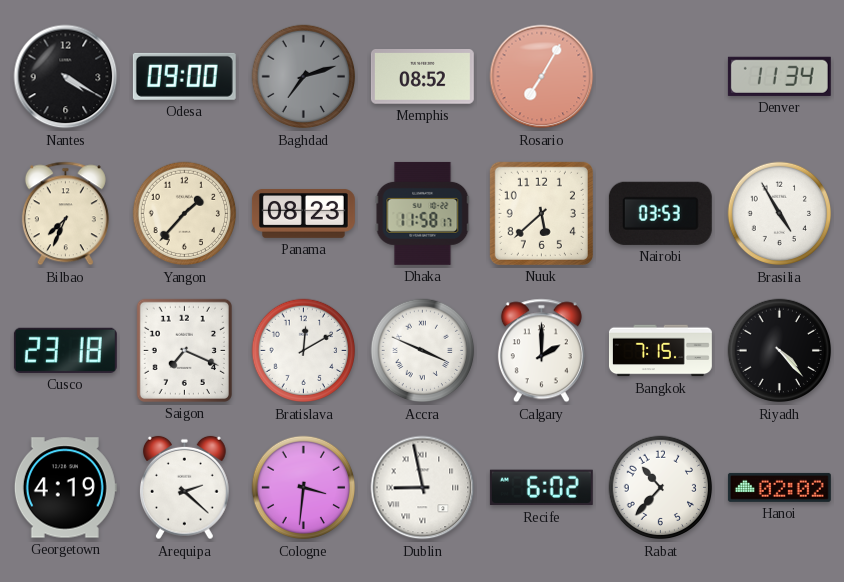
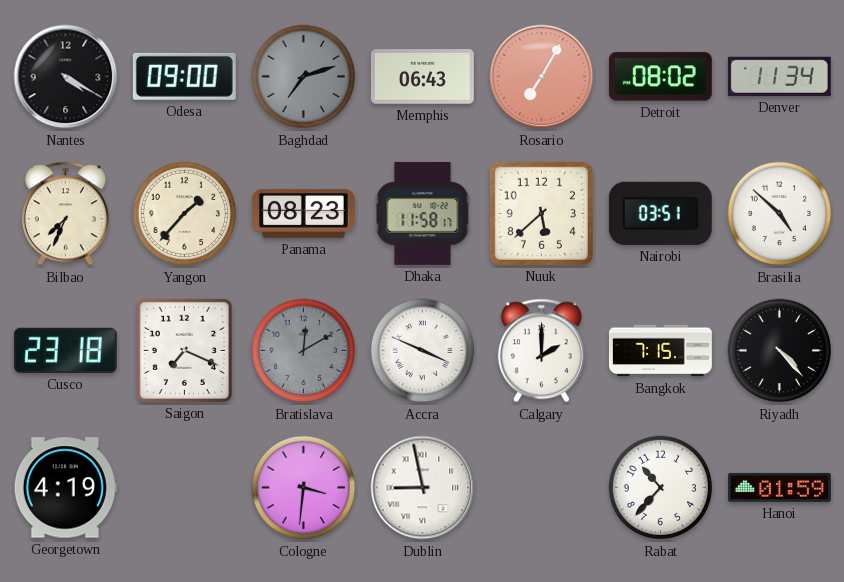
Memphis: 08:52 -> 06:43
Detroit: none -> 08:02
Nairobi: 03:53 -> 03:51
Brasilia: 4:55 -> 4:52
Bratislava dial: white -> grey
Arequipa: 2:22 -> none
Recife: 6:02 -> none
Hanoi: 02:02 -> 01:59
